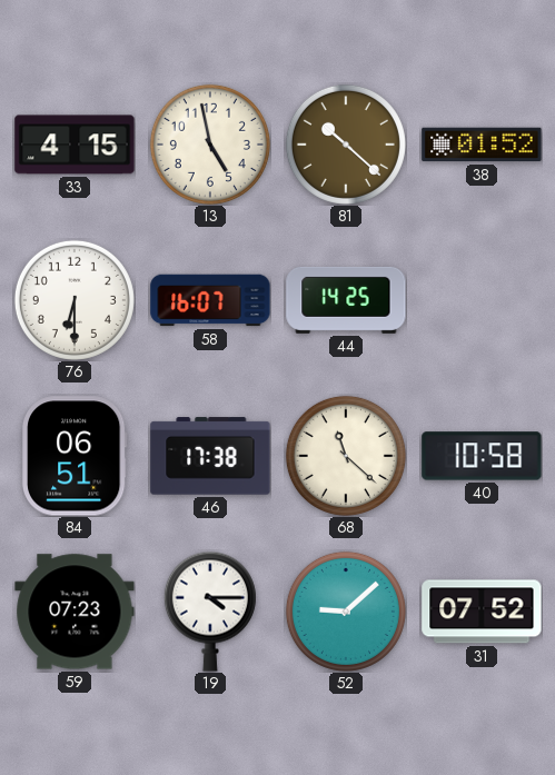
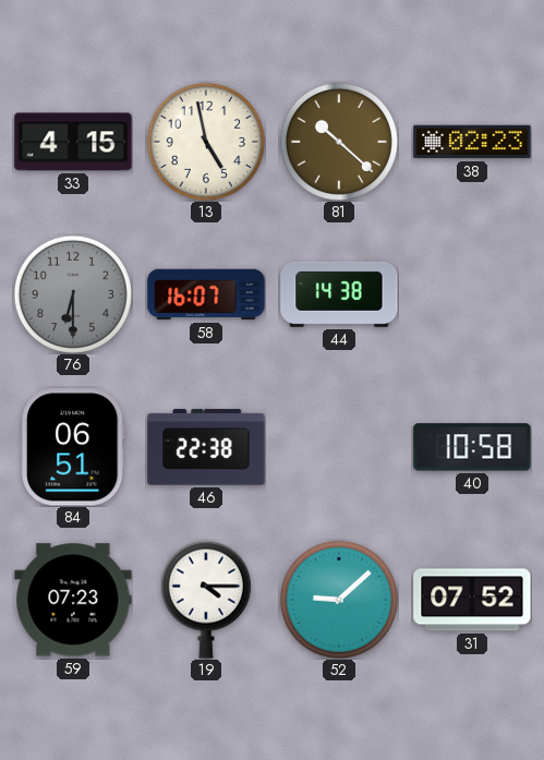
38: 01:52 -> 02:23
76 dial: white -> grey
44: 14:25 -> 14:38
46: 17:38 -> 22:38
68: 11:22 -> none
